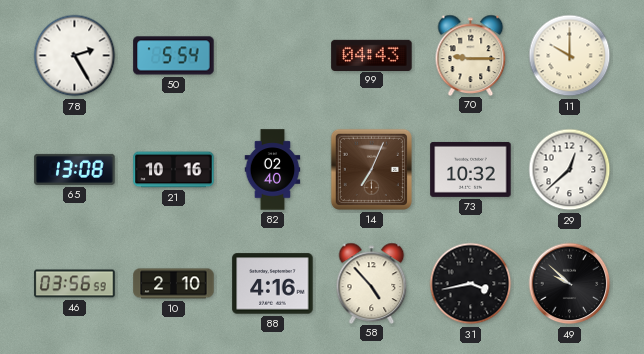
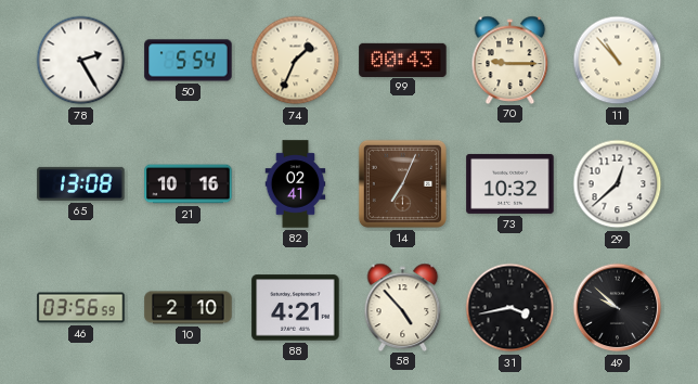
74: none -> 1:34
99: 04:43 -> 00:43
11: 10:00 -> 10:53
82: 02:40 -> 02:41
88: 4:16 -> 4:21
